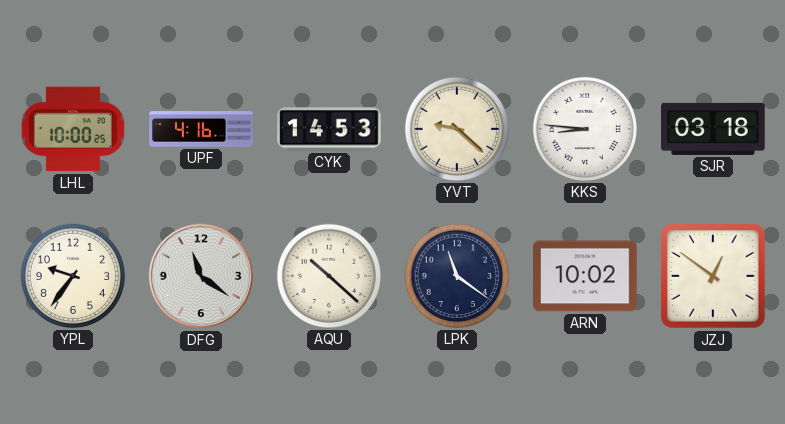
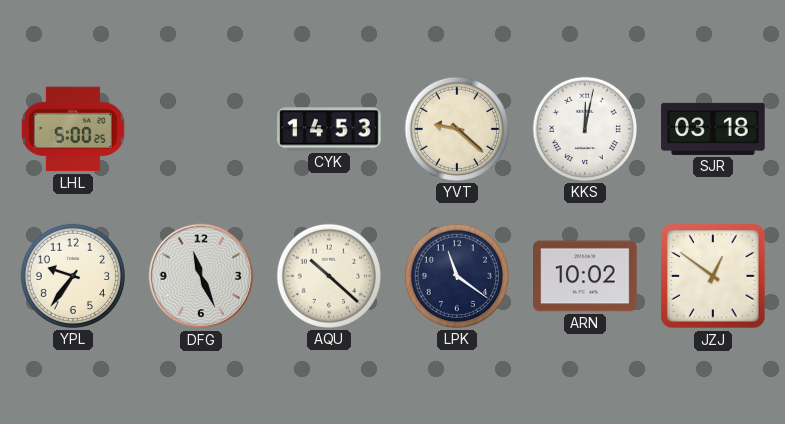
LHL: 10:00 -> 5:00
UPF: 4:16 -> none
KKS: 8:46 -> 12:02
DFG: 11:21 -> 11:26
